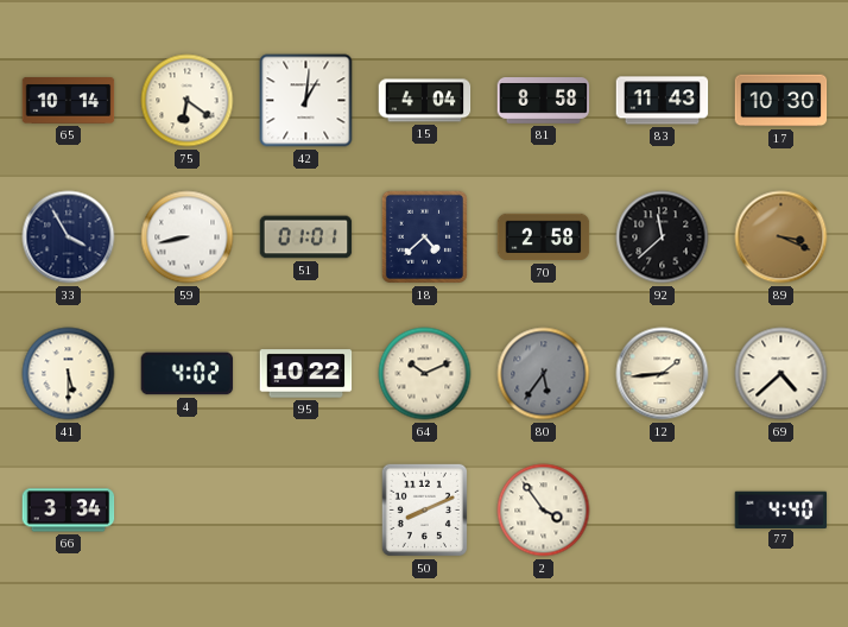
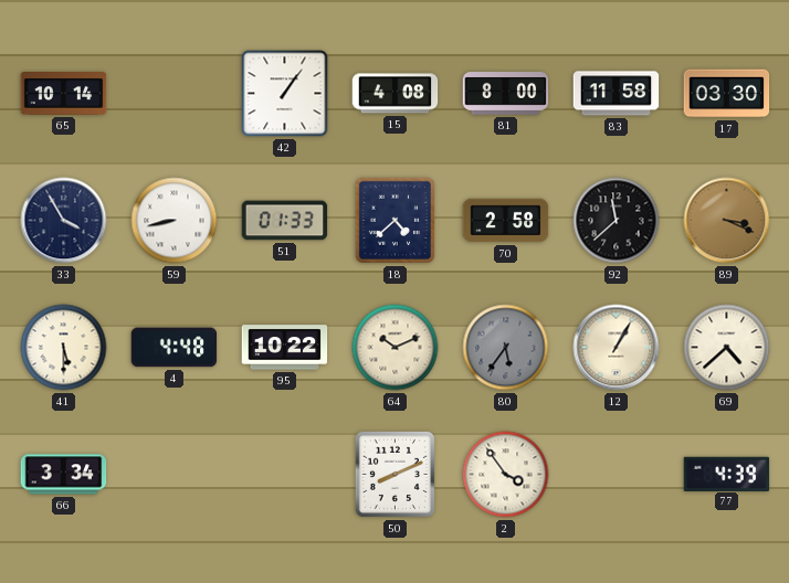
75: 6:21 -> none
42: 1:01 -> 1:06
15: 4:04 -> 4:08
81: 8:58 -> 8:00
83: 11:43 -> 11:58
17: 10:30 -> 03:30
51: 01:01 -> 01:33
4: 4:02 -> 4:48
12: 1:44 -> 1:05
77: 4:40 -> 4:39
